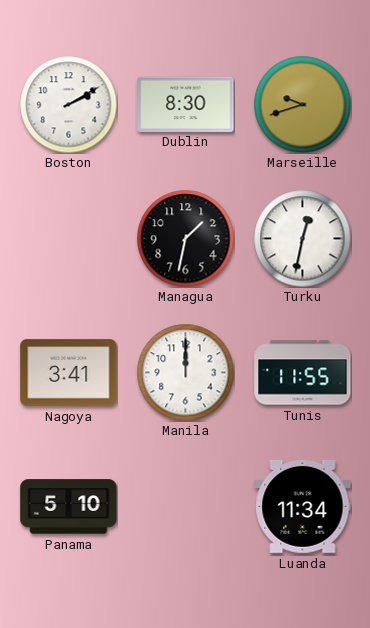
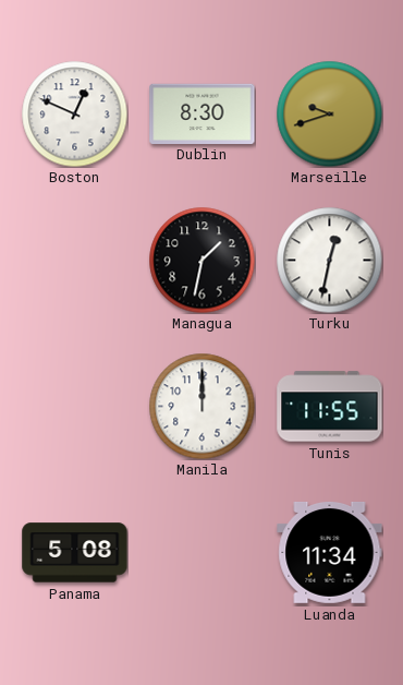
Boston: 2:10 -> 12:49
Nagoya: 3:41 -> none
Panama: 5:10 -> 5:08
